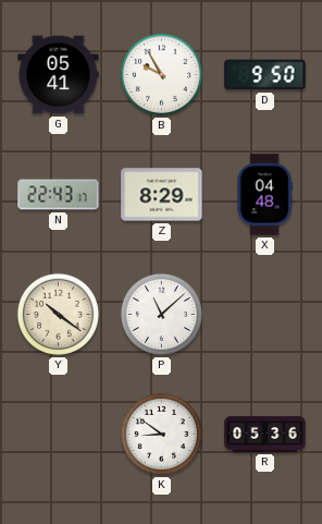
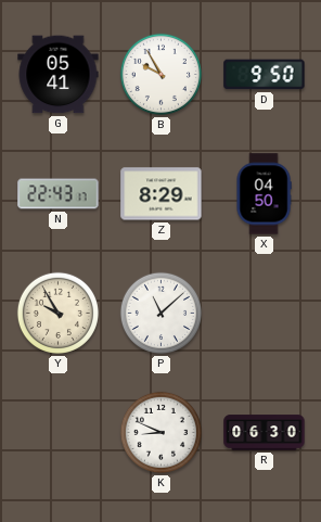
X: 04:48 -> 04:50
Y: 10:21 -> 9:55
K: 8:51 -> 8:49
R: 05:36 -> 06:30
